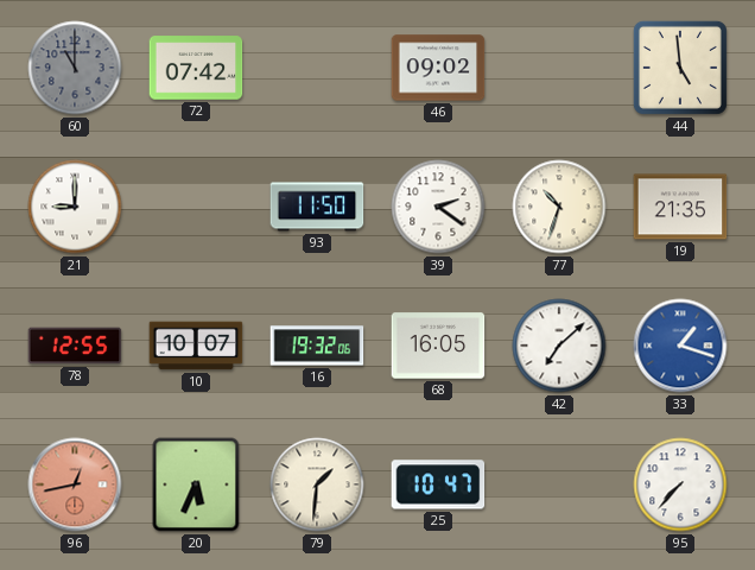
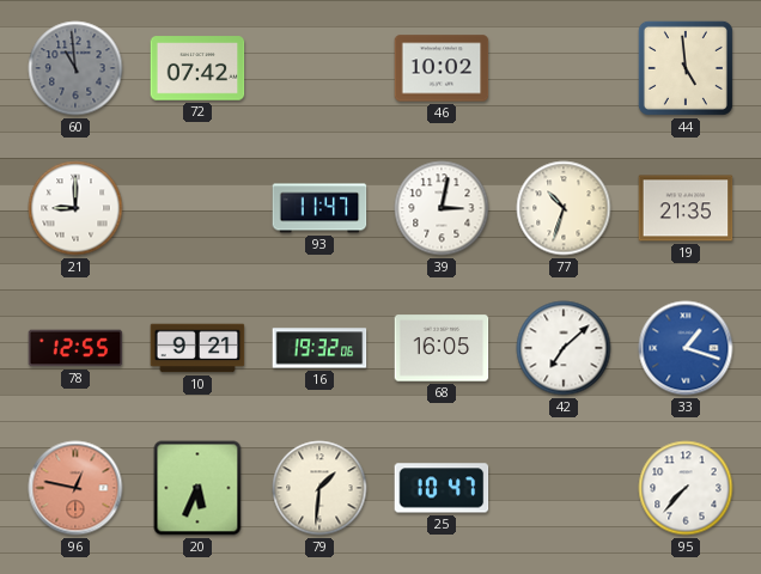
60: 11:00 -> 10:59
46: 09:02 -> 10:02
93: 11:50 -> 11:47
39: 2:21 -> 3:02
10: 10:07 -> 9:21
96: 12:43 -> 12:47
